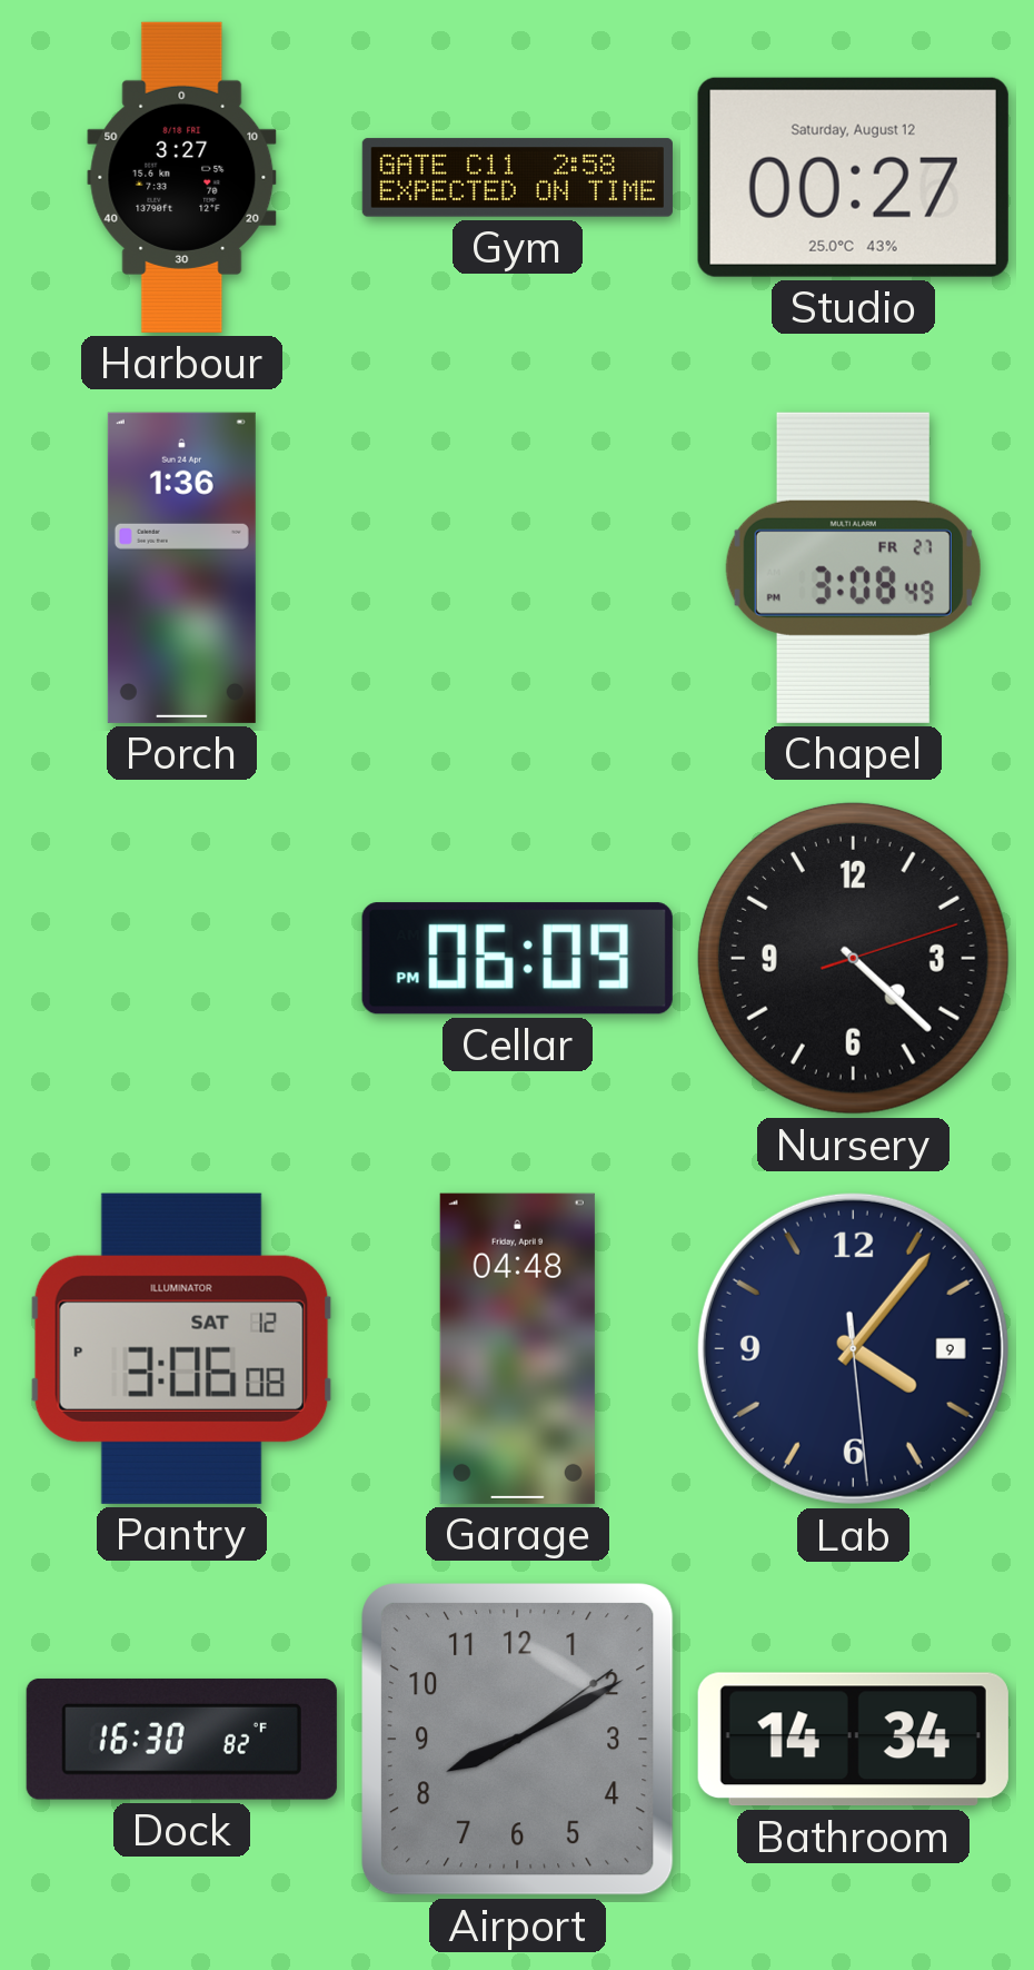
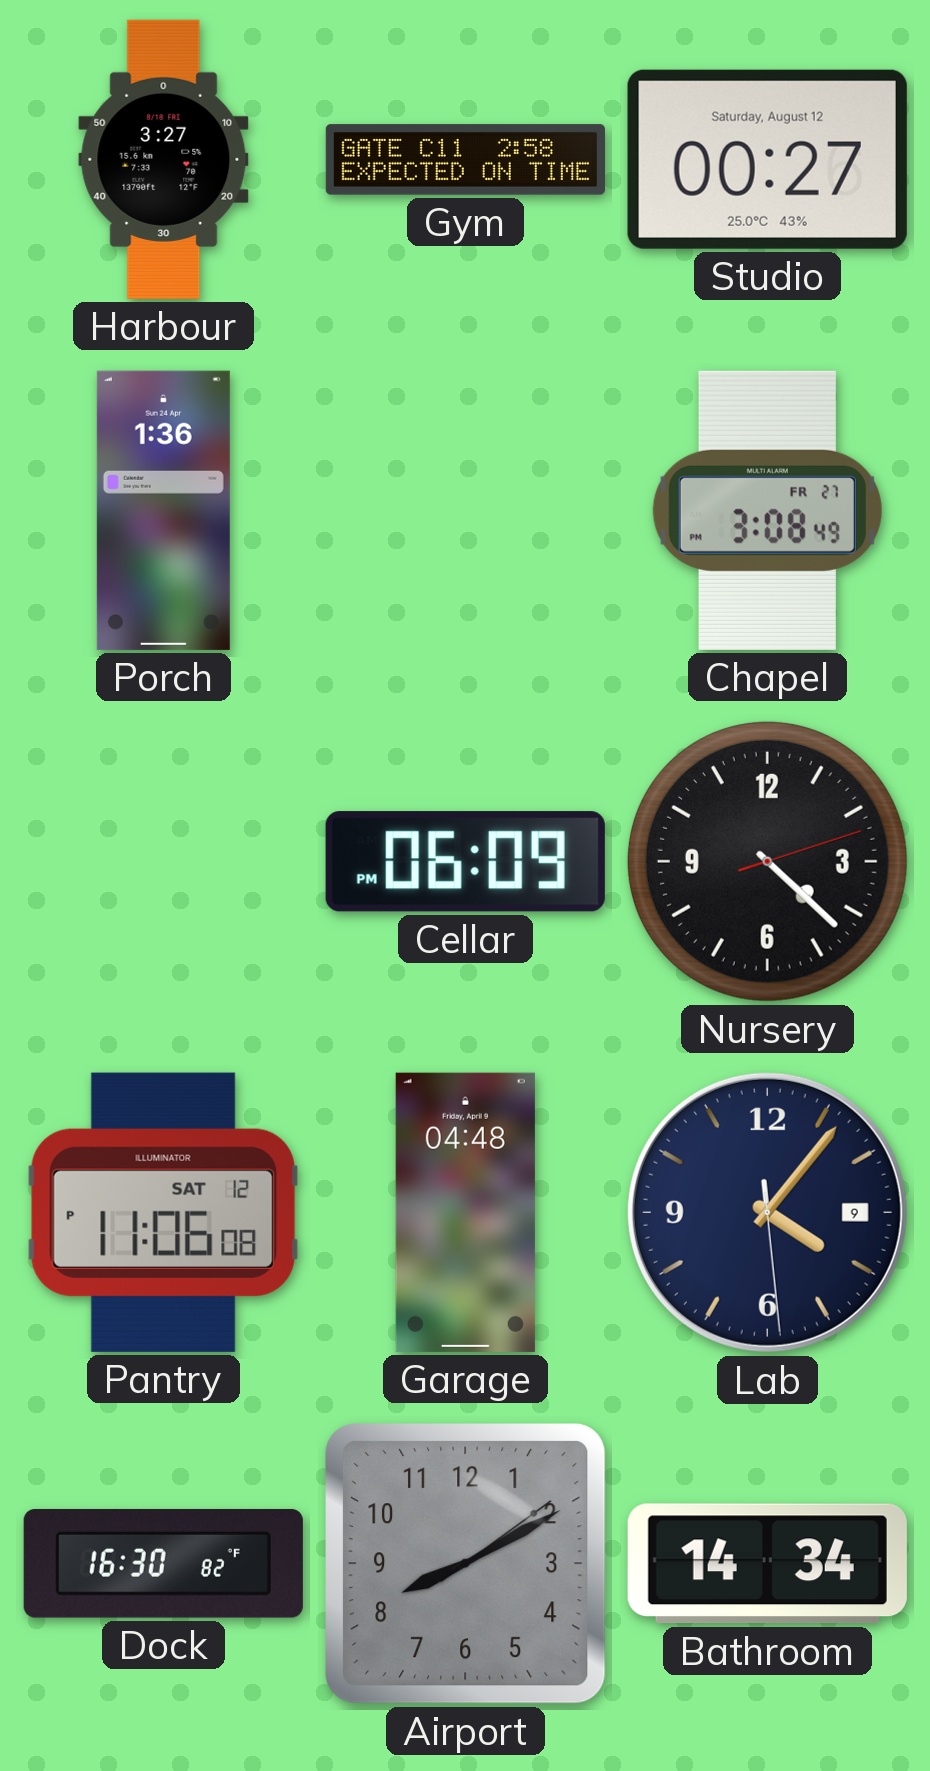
Pantry: 3:06 -> 11:06
